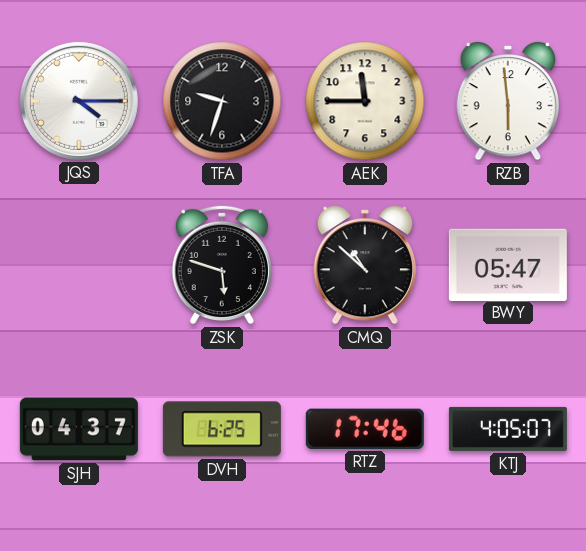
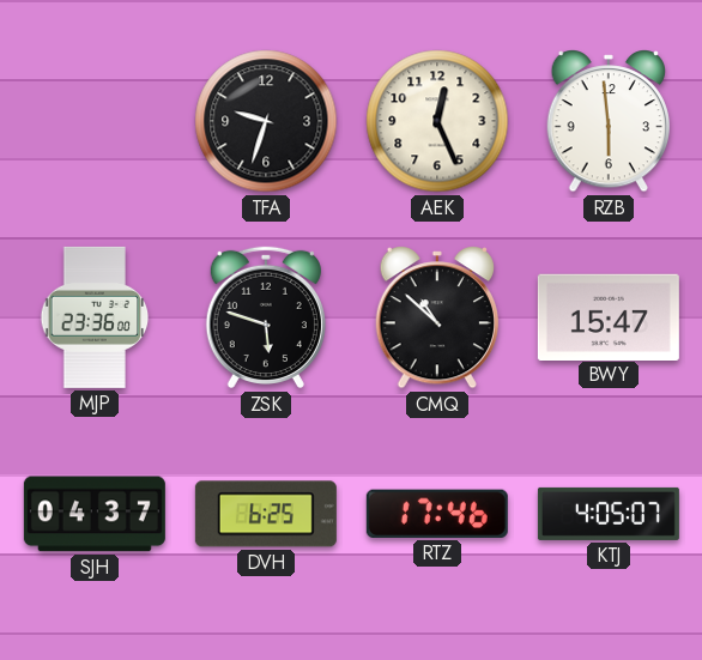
JQS: 4:15 -> none
AEK: 11:45 -> 12:26
MJP: none -> 23:36
BWY: 05:47 -> 15:47
